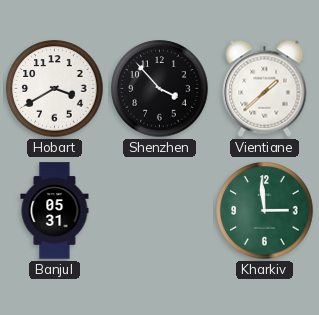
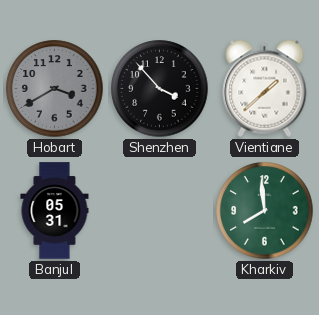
Hobart dial: white -> grey
Kharkiv: 2:59 -> 7:59
